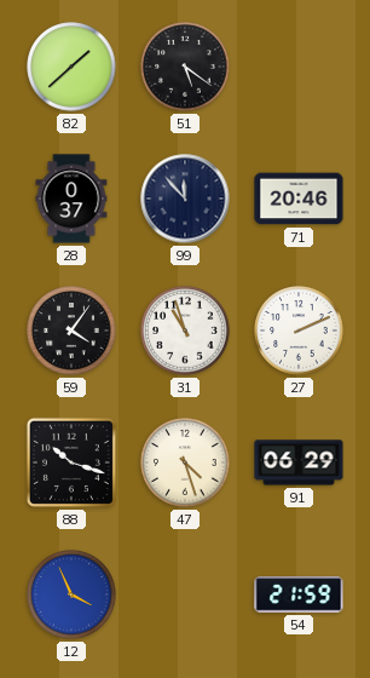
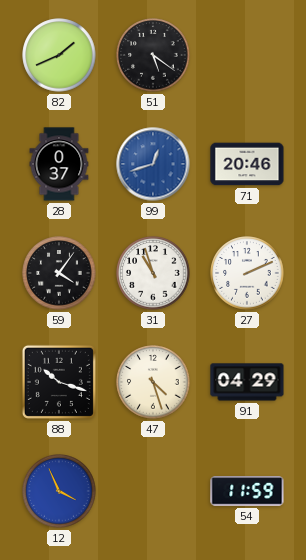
82: 1:38 -> 1:41
99: 11:53 -> 12:42
99 dial: navy -> blue
91: 06:29 -> 04:29
54: 21:59 -> 11:59
